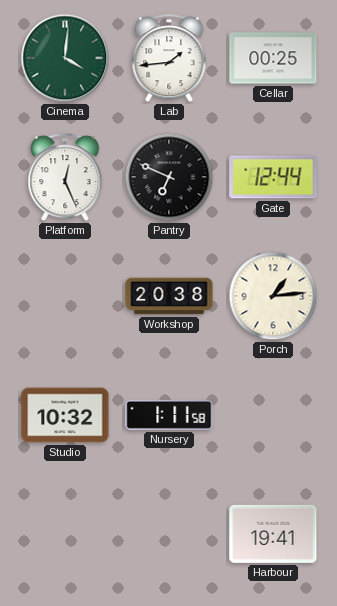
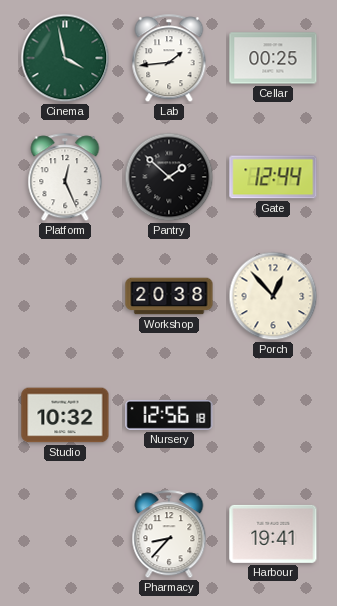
Cinema: 4:01 -> 3:58
Pantry: 6:49 -> 1:52
Porch: 1:14 -> 12:53
Nursery: 1:11 -> 12:56
Pharmacy: none -> 8:37
